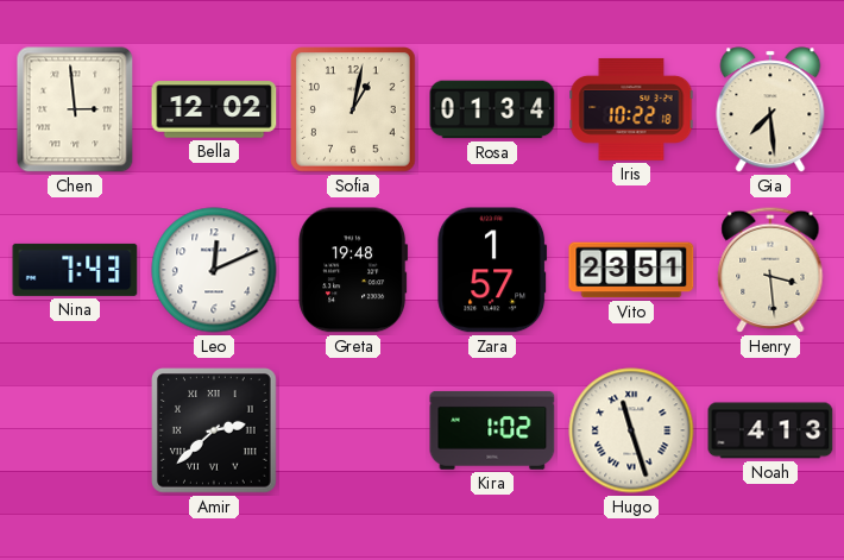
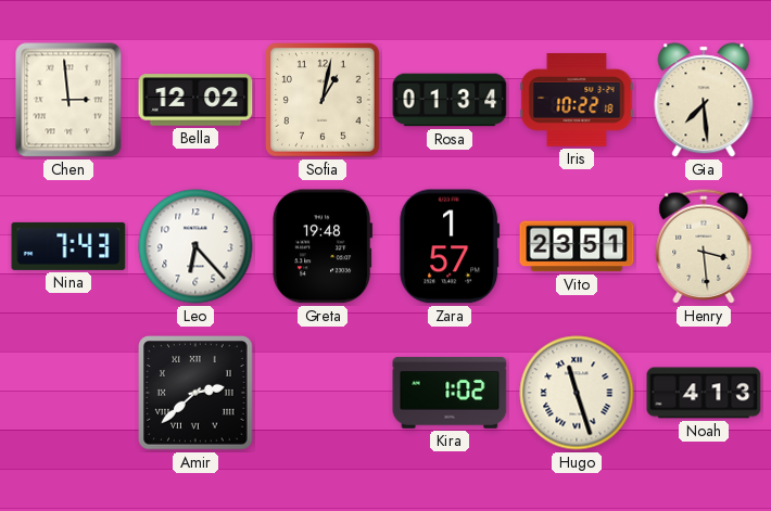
Leo: 12:11 -> 6:23
